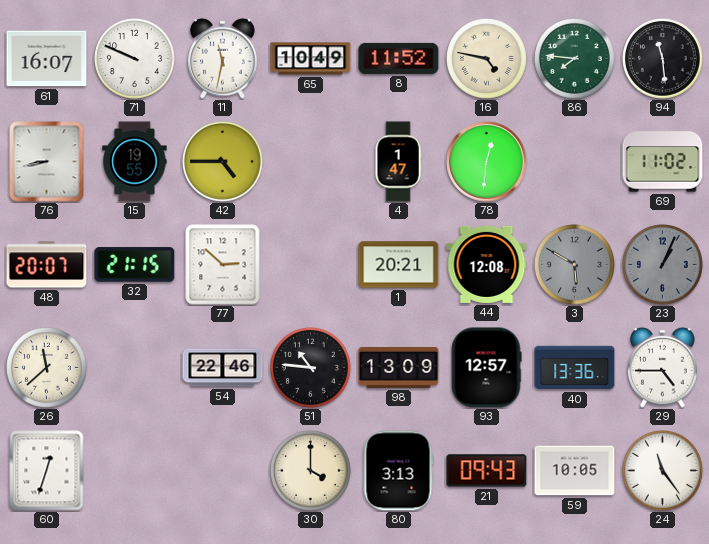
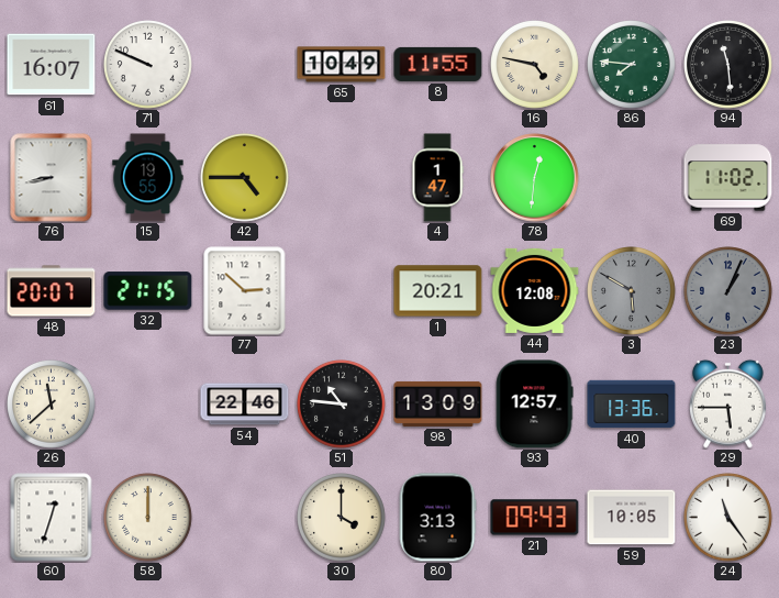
11: 11:32 -> none
8: 11:52 -> 11:55
29: 4:45 -> 5:45
58: none -> 12:00
